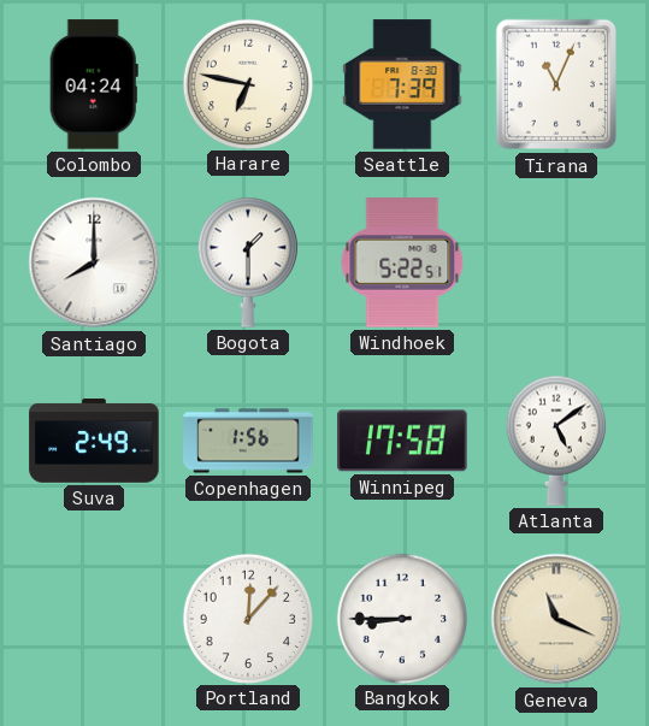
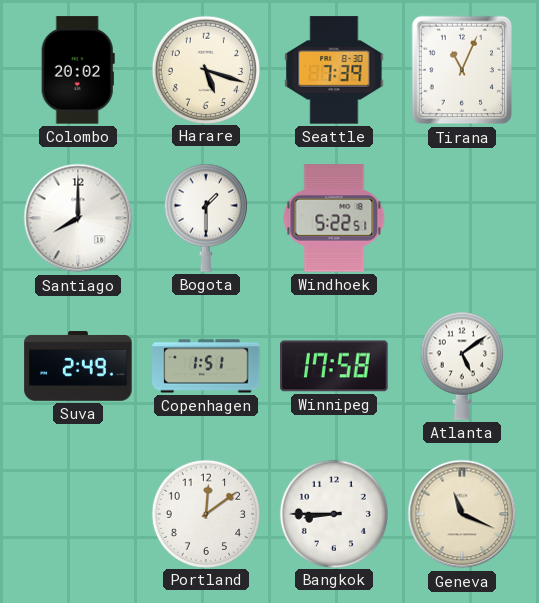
Colombo: 04:24 -> 20:02
Harare: 6:47 -> 5:18
Copenhagen: 1:56 -> 1:51
Portland: 12:07 -> 12:09
